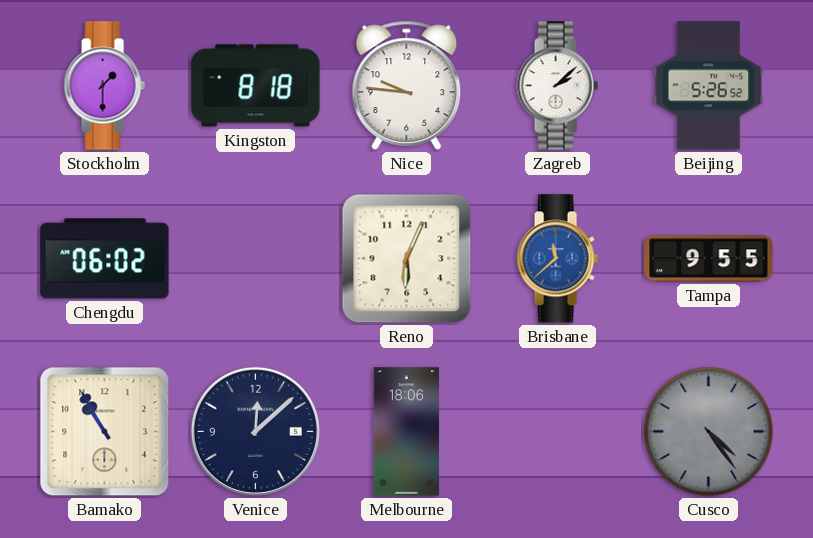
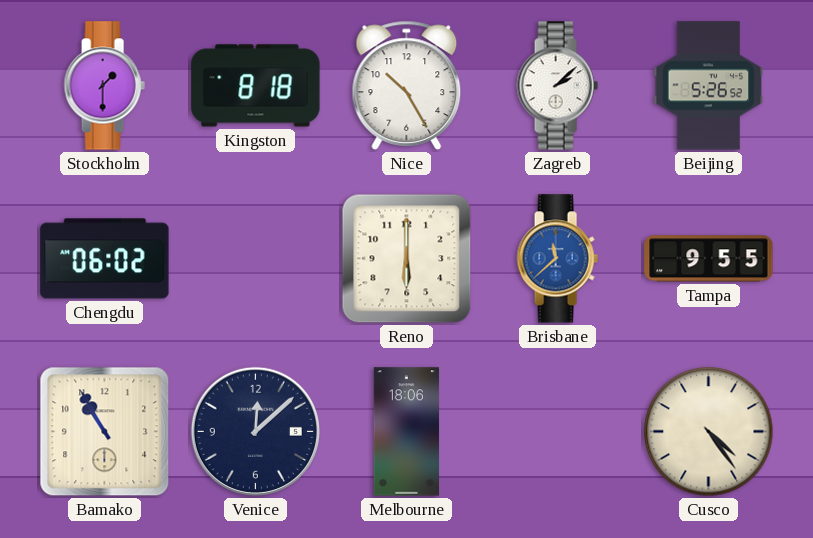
Nice: 9:46 -> 10:25
Reno: 6:04 -> 6:00
Cusco dial: grey -> cream
